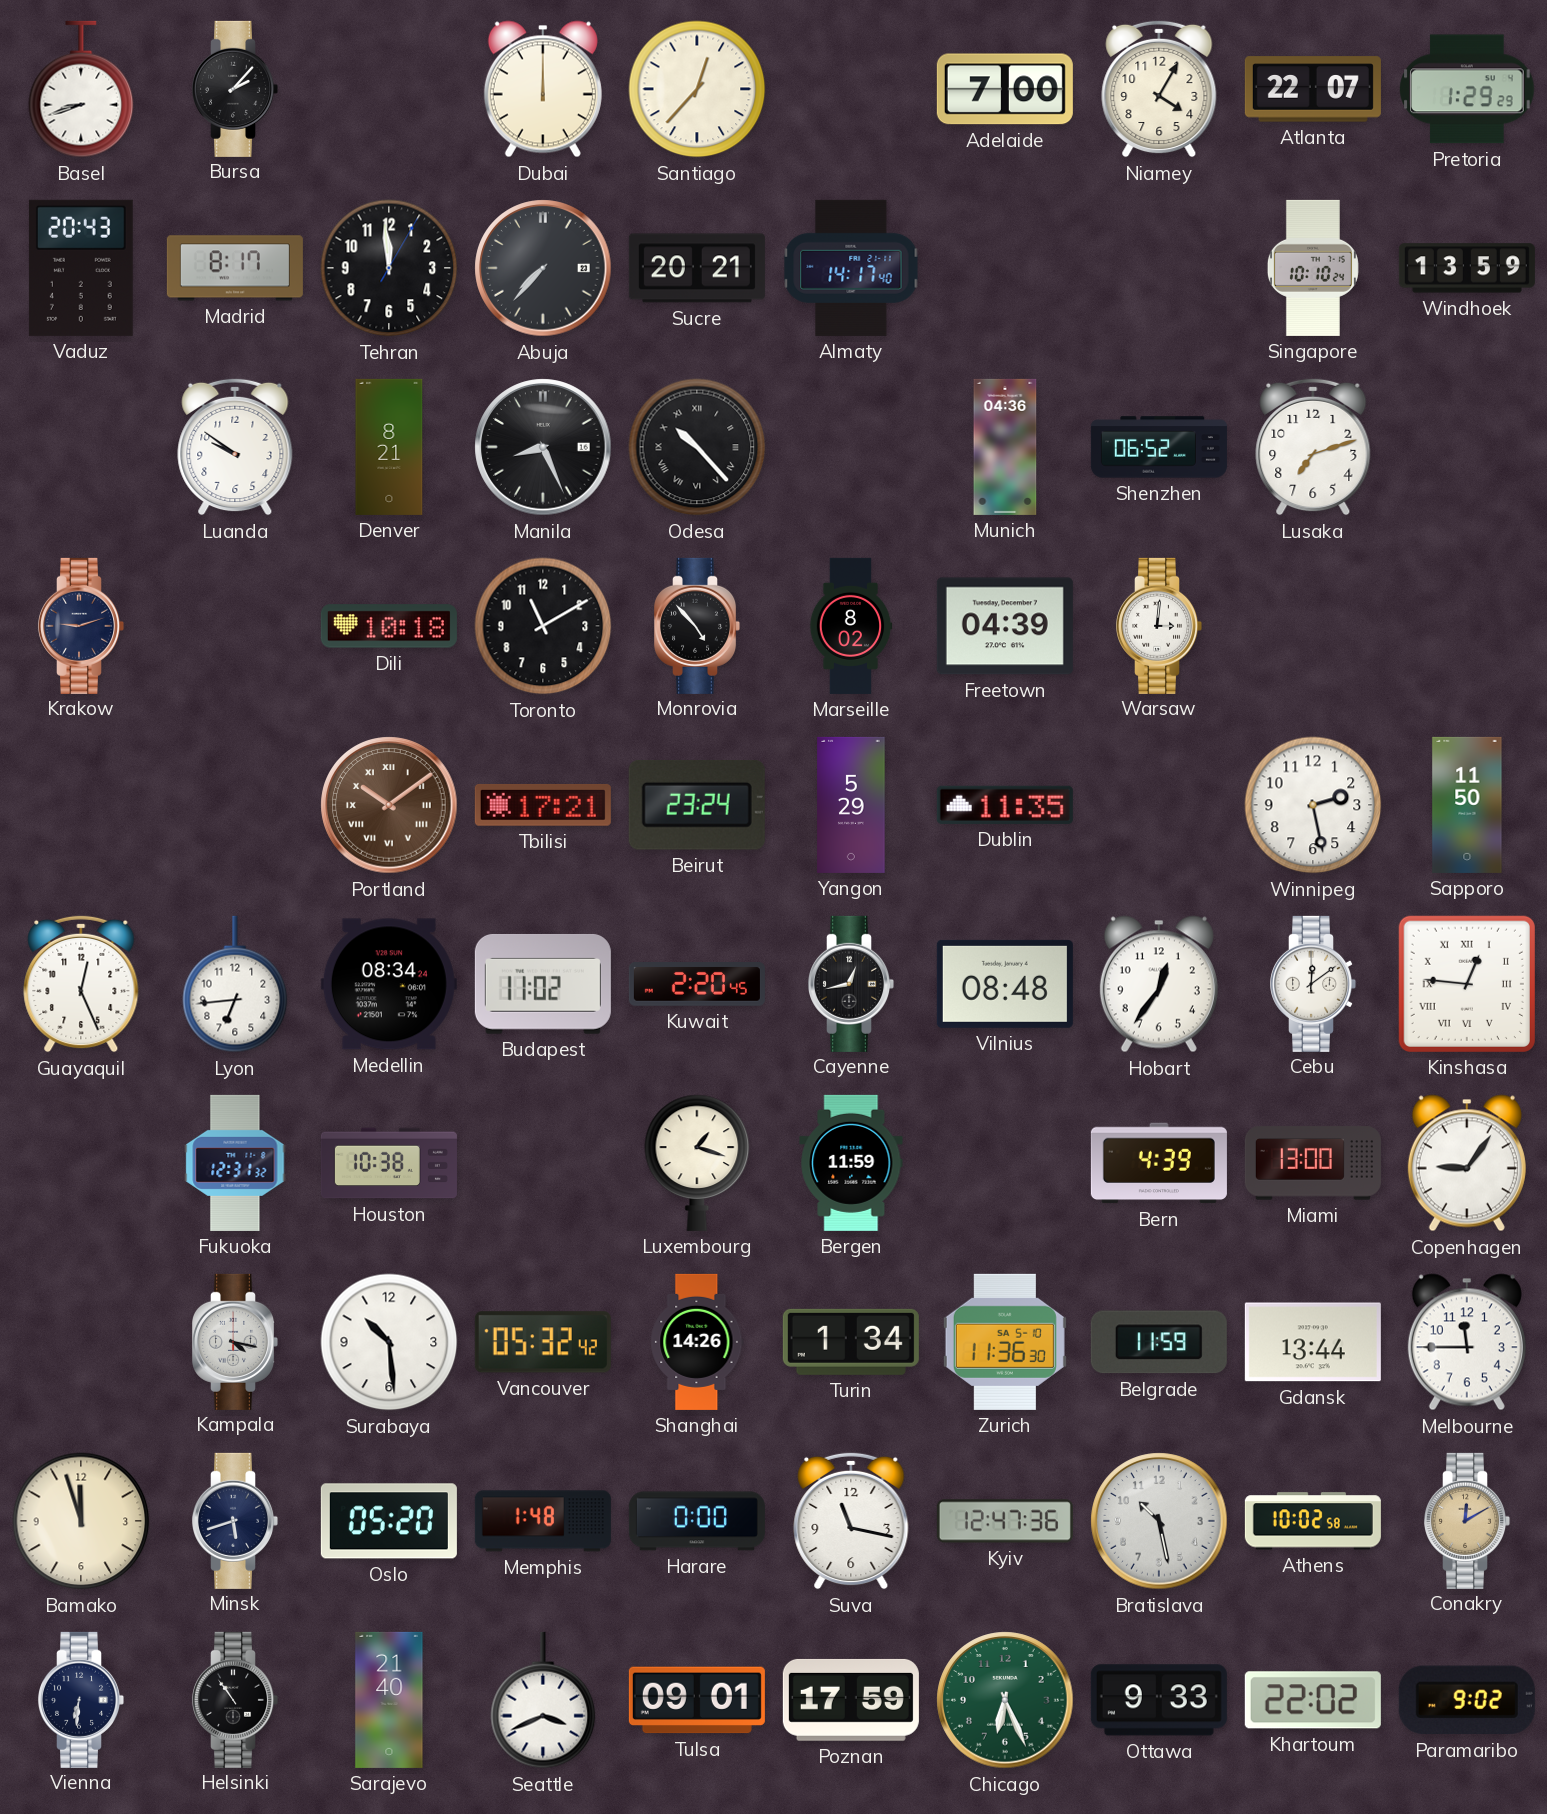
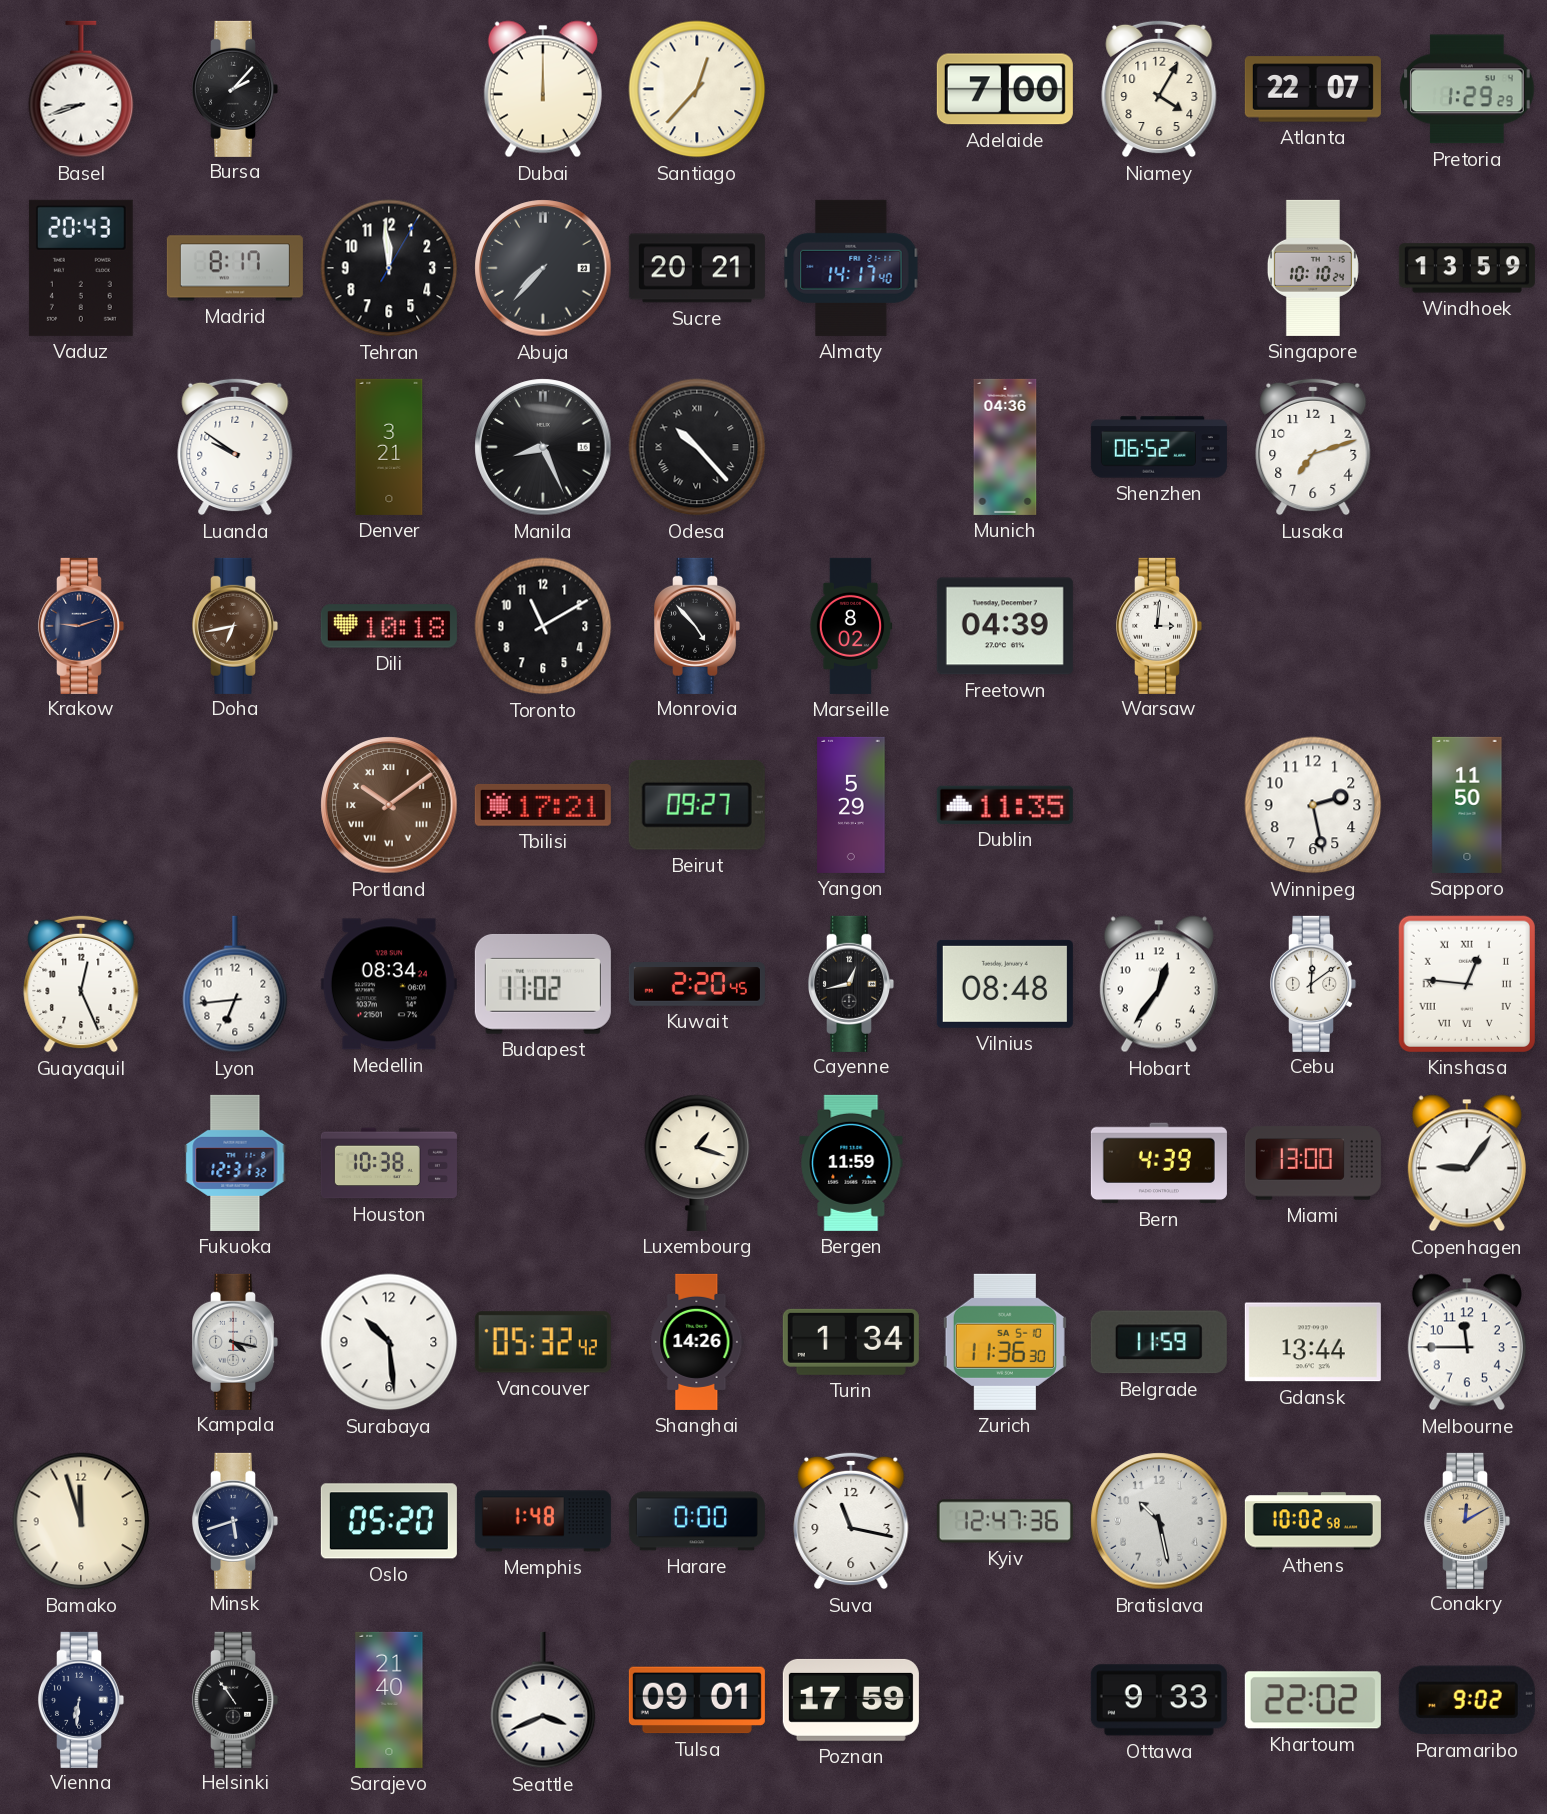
Denver: 8:21 -> 3:21
Doha: none -> 6:43
Beirut: 23:24 -> 09:27
Chicago: 6:26 -> none
